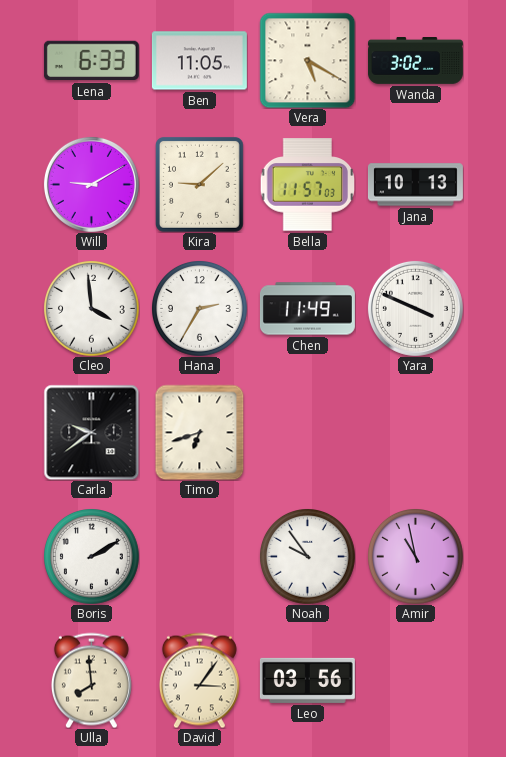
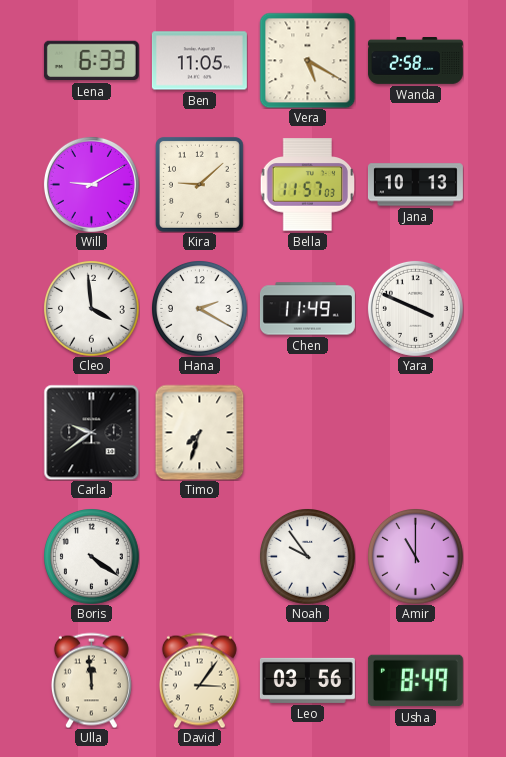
Wanda: 3:02 -> 2:58
Hana: 2:35 -> 2:20
Timo: 6:42 -> 7:33
Boris: 2:10 -> 4:21
Amir: 10:58 -> 11:00
Ulla: 7:59 -> 11:59
Usha: none -> 8:49
